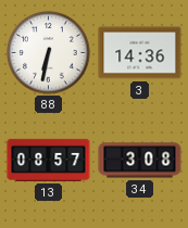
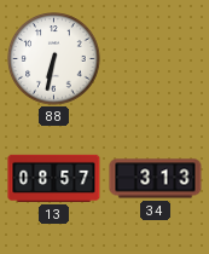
3: 14:36 -> none
34: 3:08 -> 3:13
